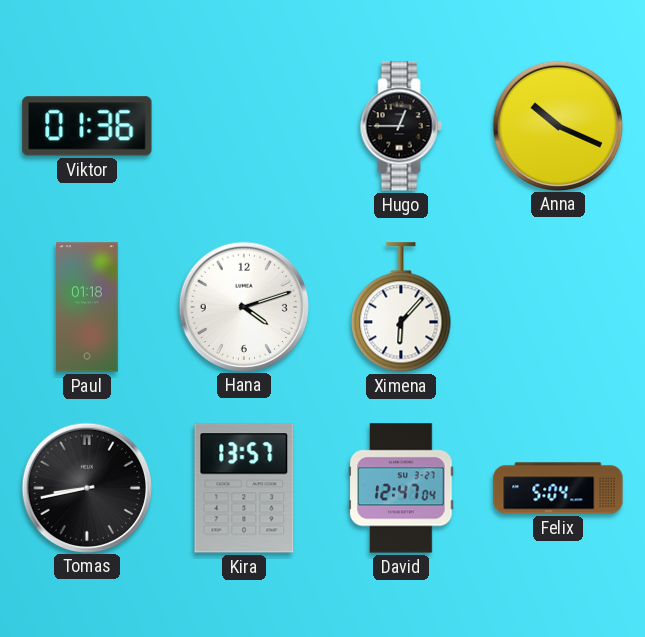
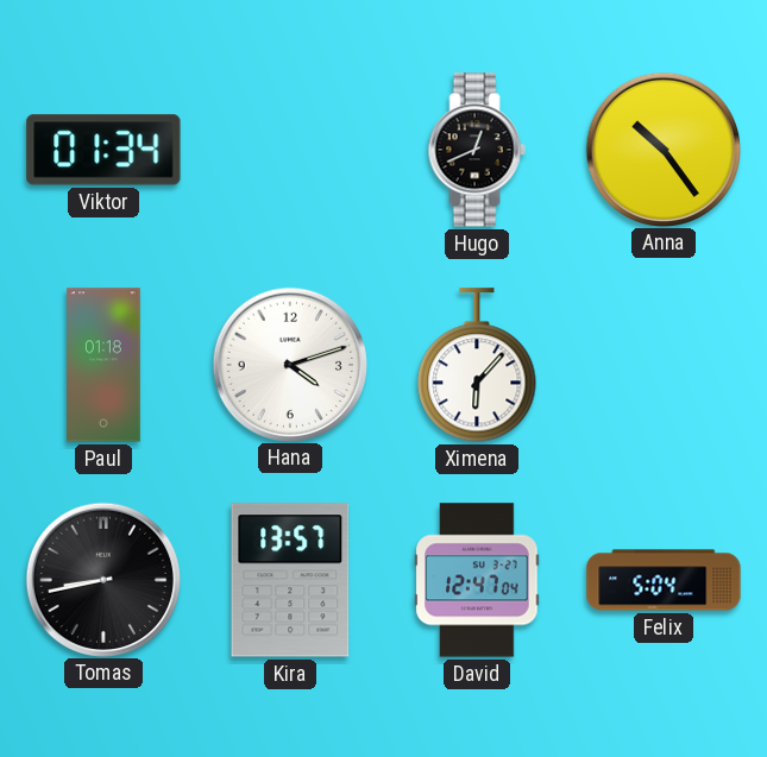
Viktor: 01:36 -> 01:34
Hugo: 12:45 -> 12:41
Anna: 10:19 -> 10:24
